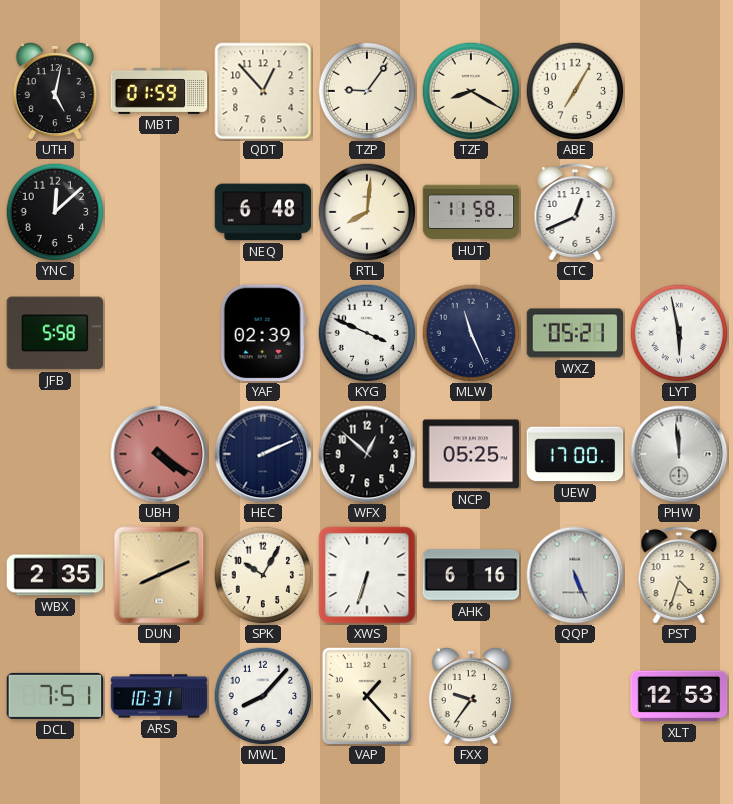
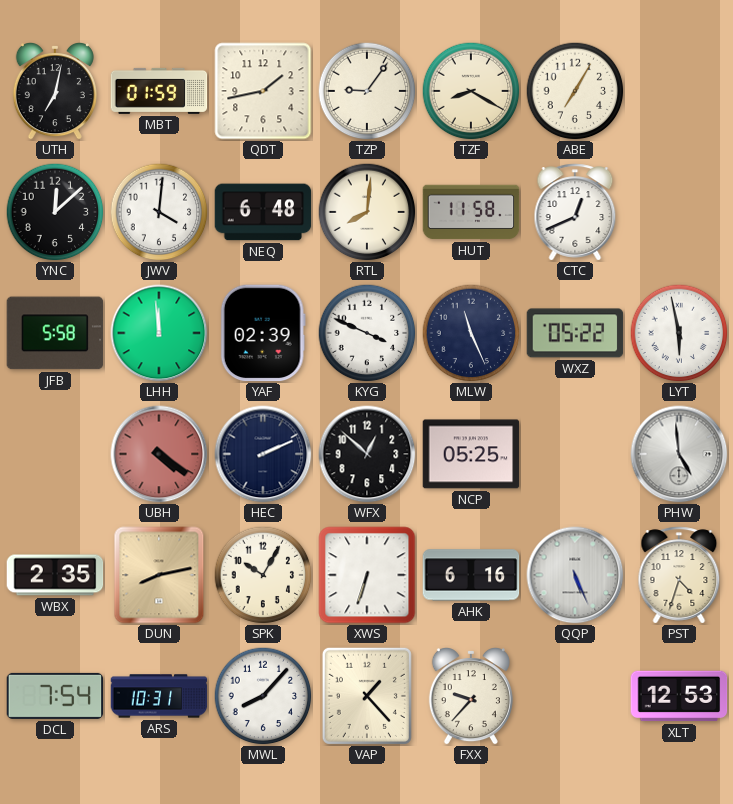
UTH: 5:02 -> 7:02
QDT: 12:53 -> 1:43
JWV: none -> 4:01
LHH: none -> 11:59
WXZ: 05:21 -> 05:22
UEW: 17:00 -> none
PHW: 11:59 -> 4:59
DUN: 8:11 -> 8:13
DCL: 7:51 -> 7:54
FXX: 9:36 -> 9:37
